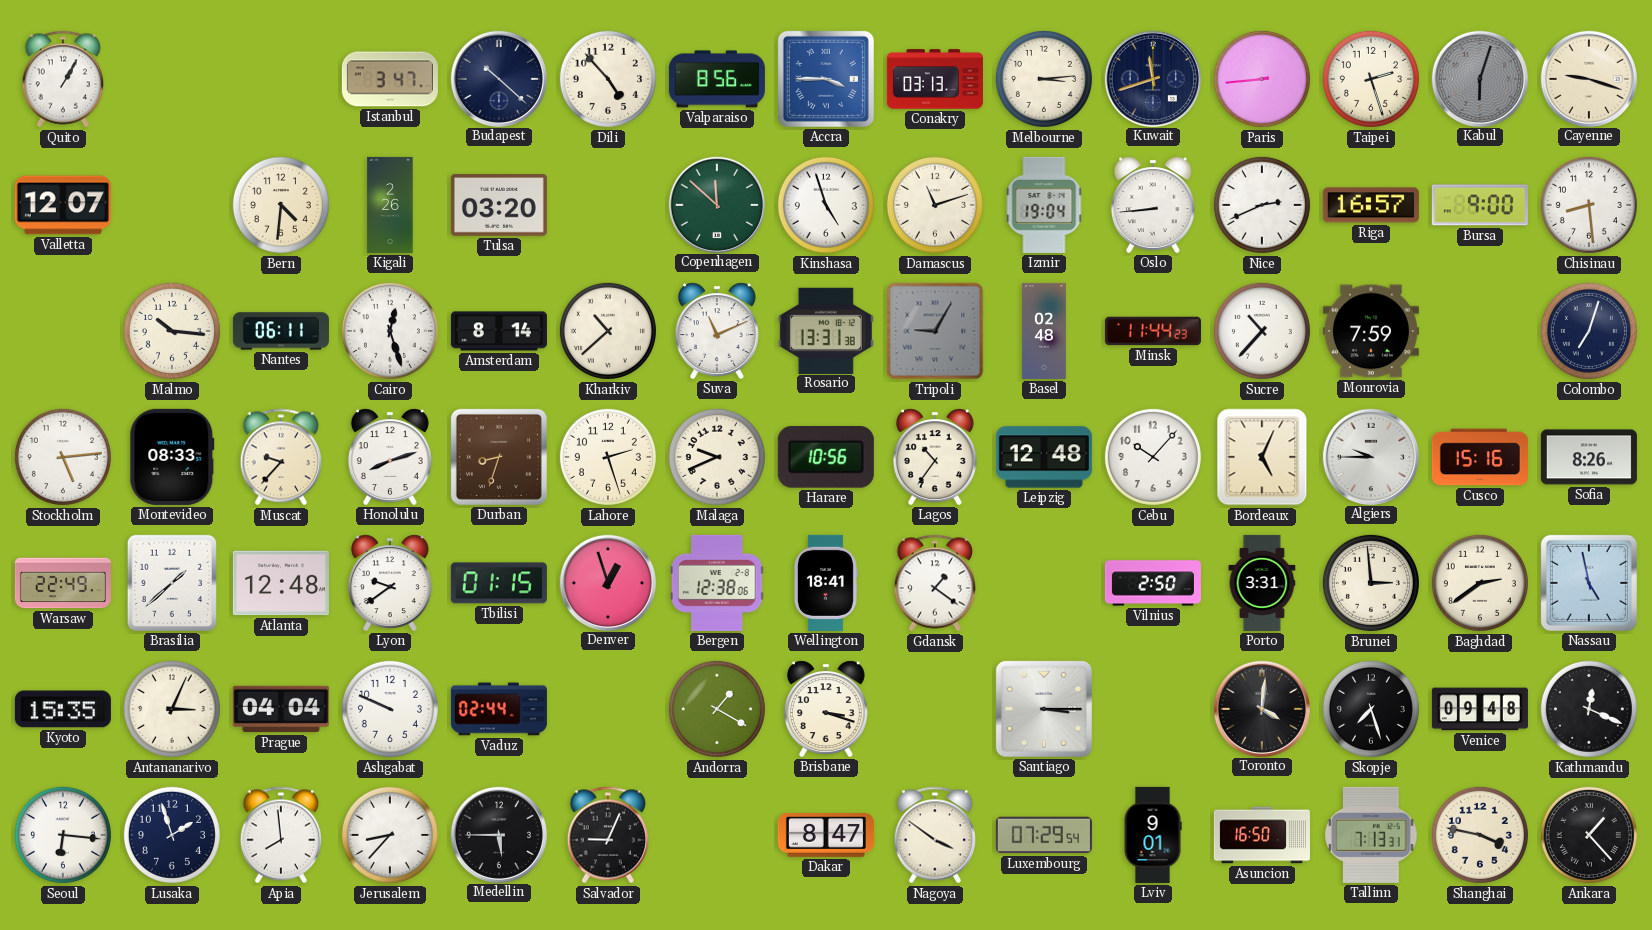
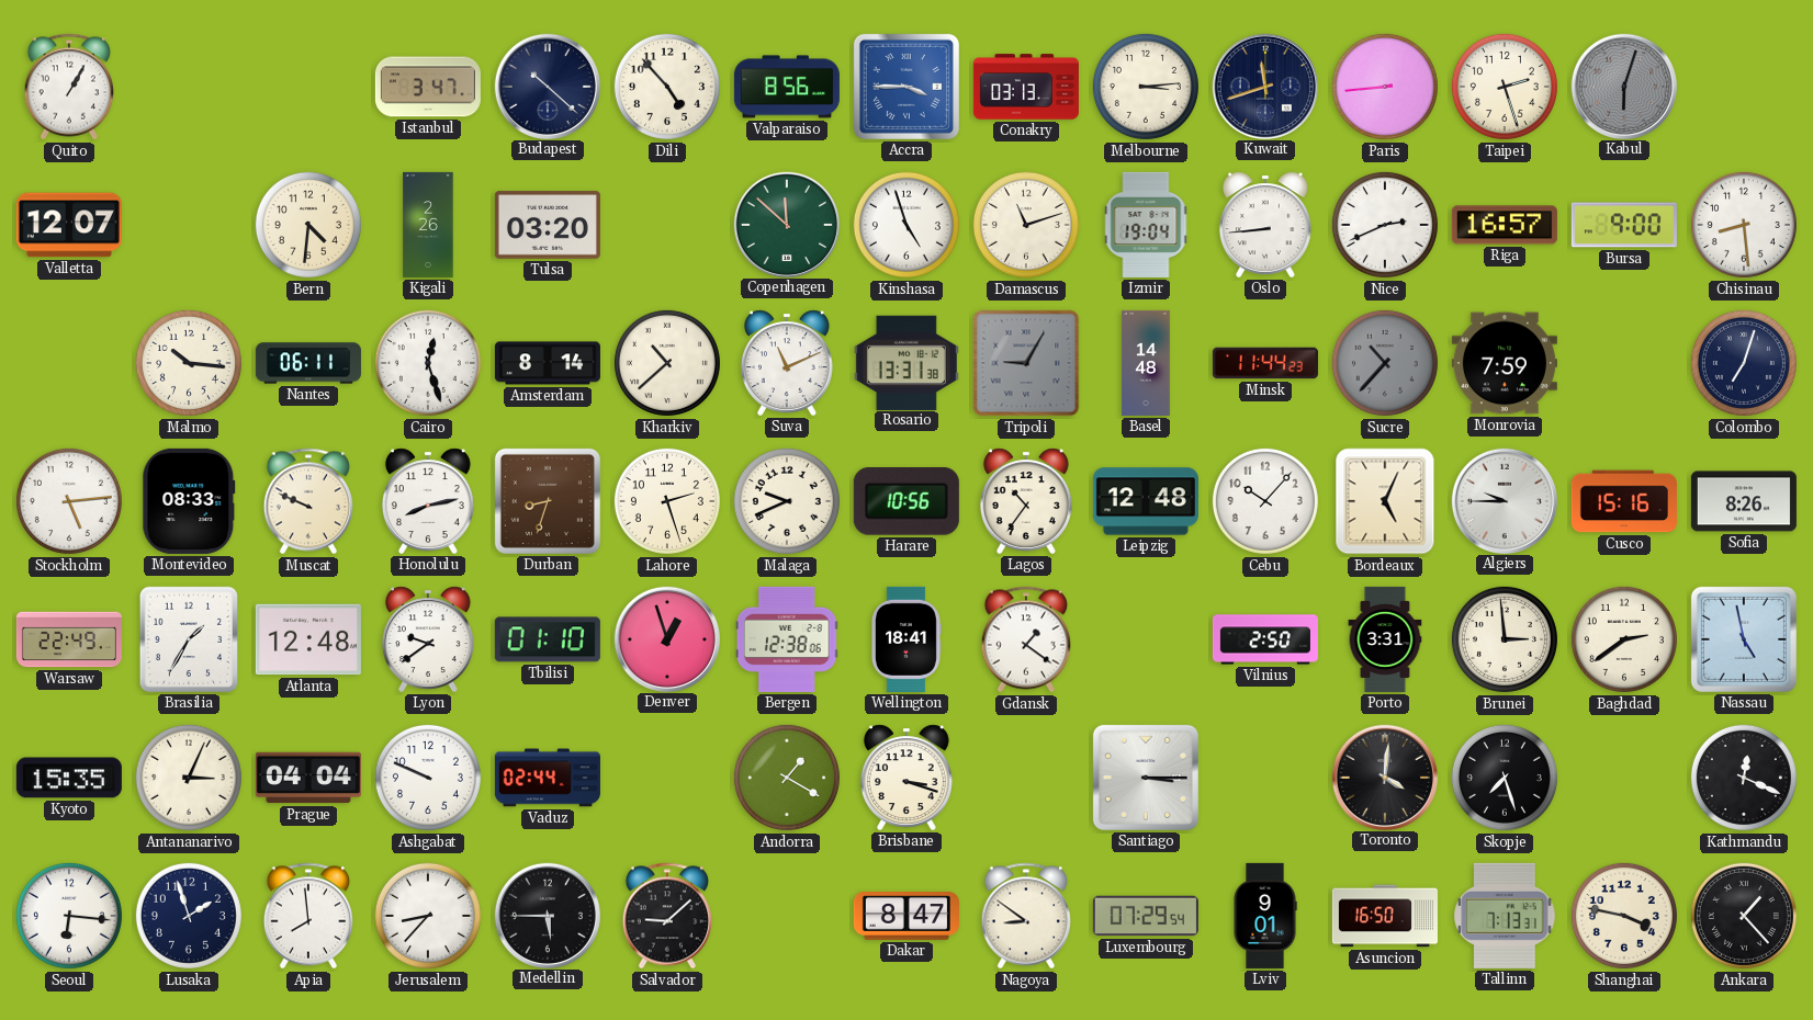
Cayenne: 9:18 -> none
Basel: 02:48 -> 14:48
Sucre dial: white -> grey
Muscat: 9:37 -> 9:49
Honolulu: 8:12 -> 8:13
Brasilia: 1:38 -> 1:35
Tbilisi: 01:15 -> 01:10
Venice: 09:48 -> none
Salvador: 9:04 -> 9:08
Nagoya: 3:51 -> 8:51
